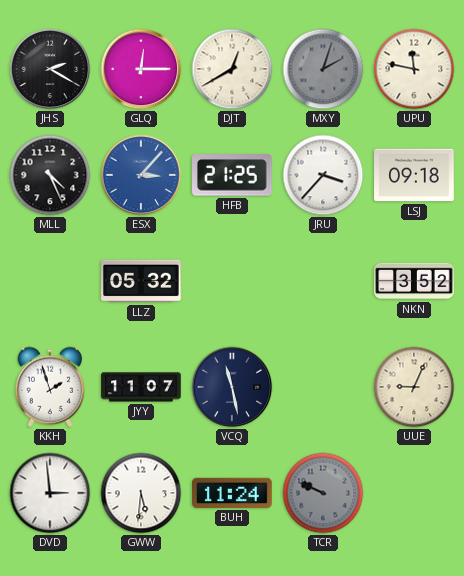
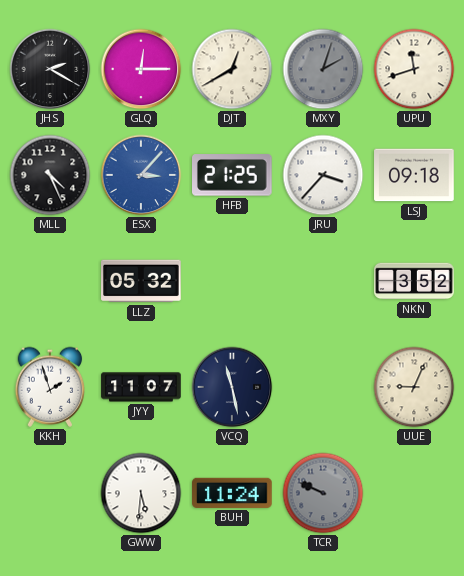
UPU: 11:47 -> 11:42
DVD: 2:59 -> none
